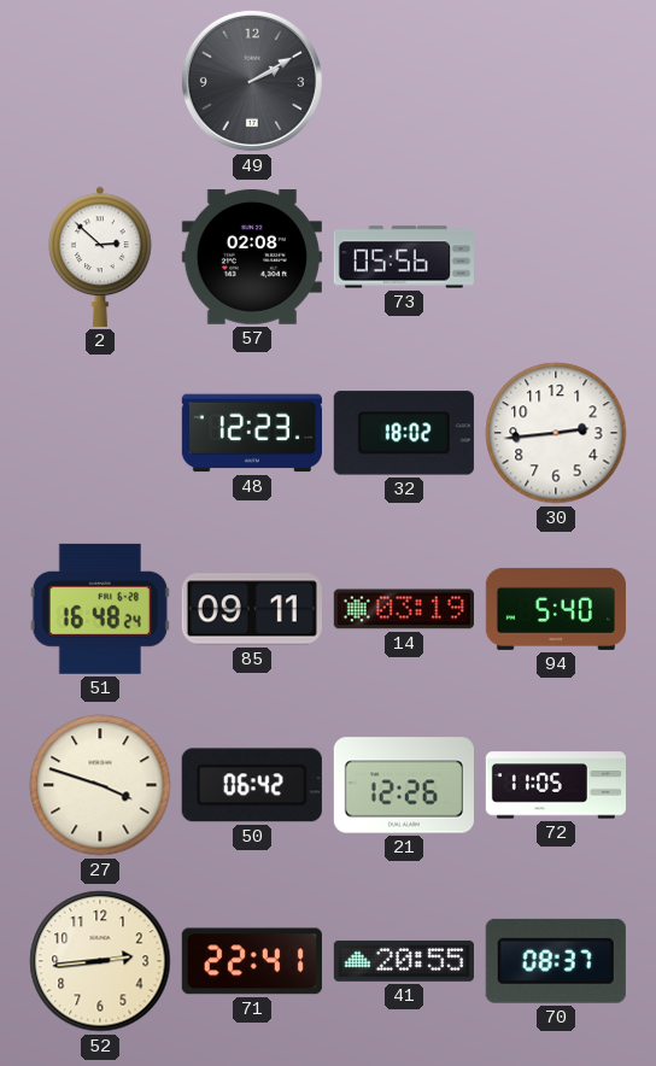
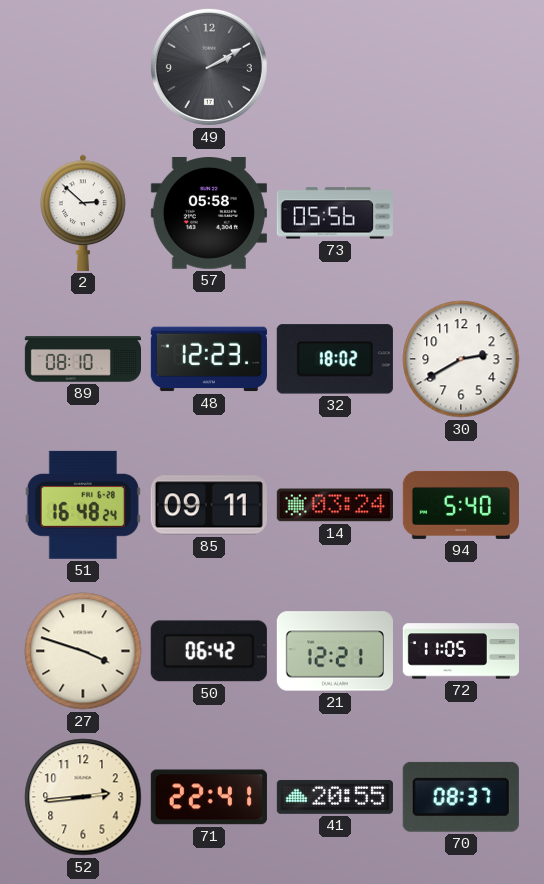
57: 02:08 -> 05:58
89: none -> 08:10
30: 2:44 -> 2:40
14: 03:19 -> 03:24
21: 12:26 -> 12:21
